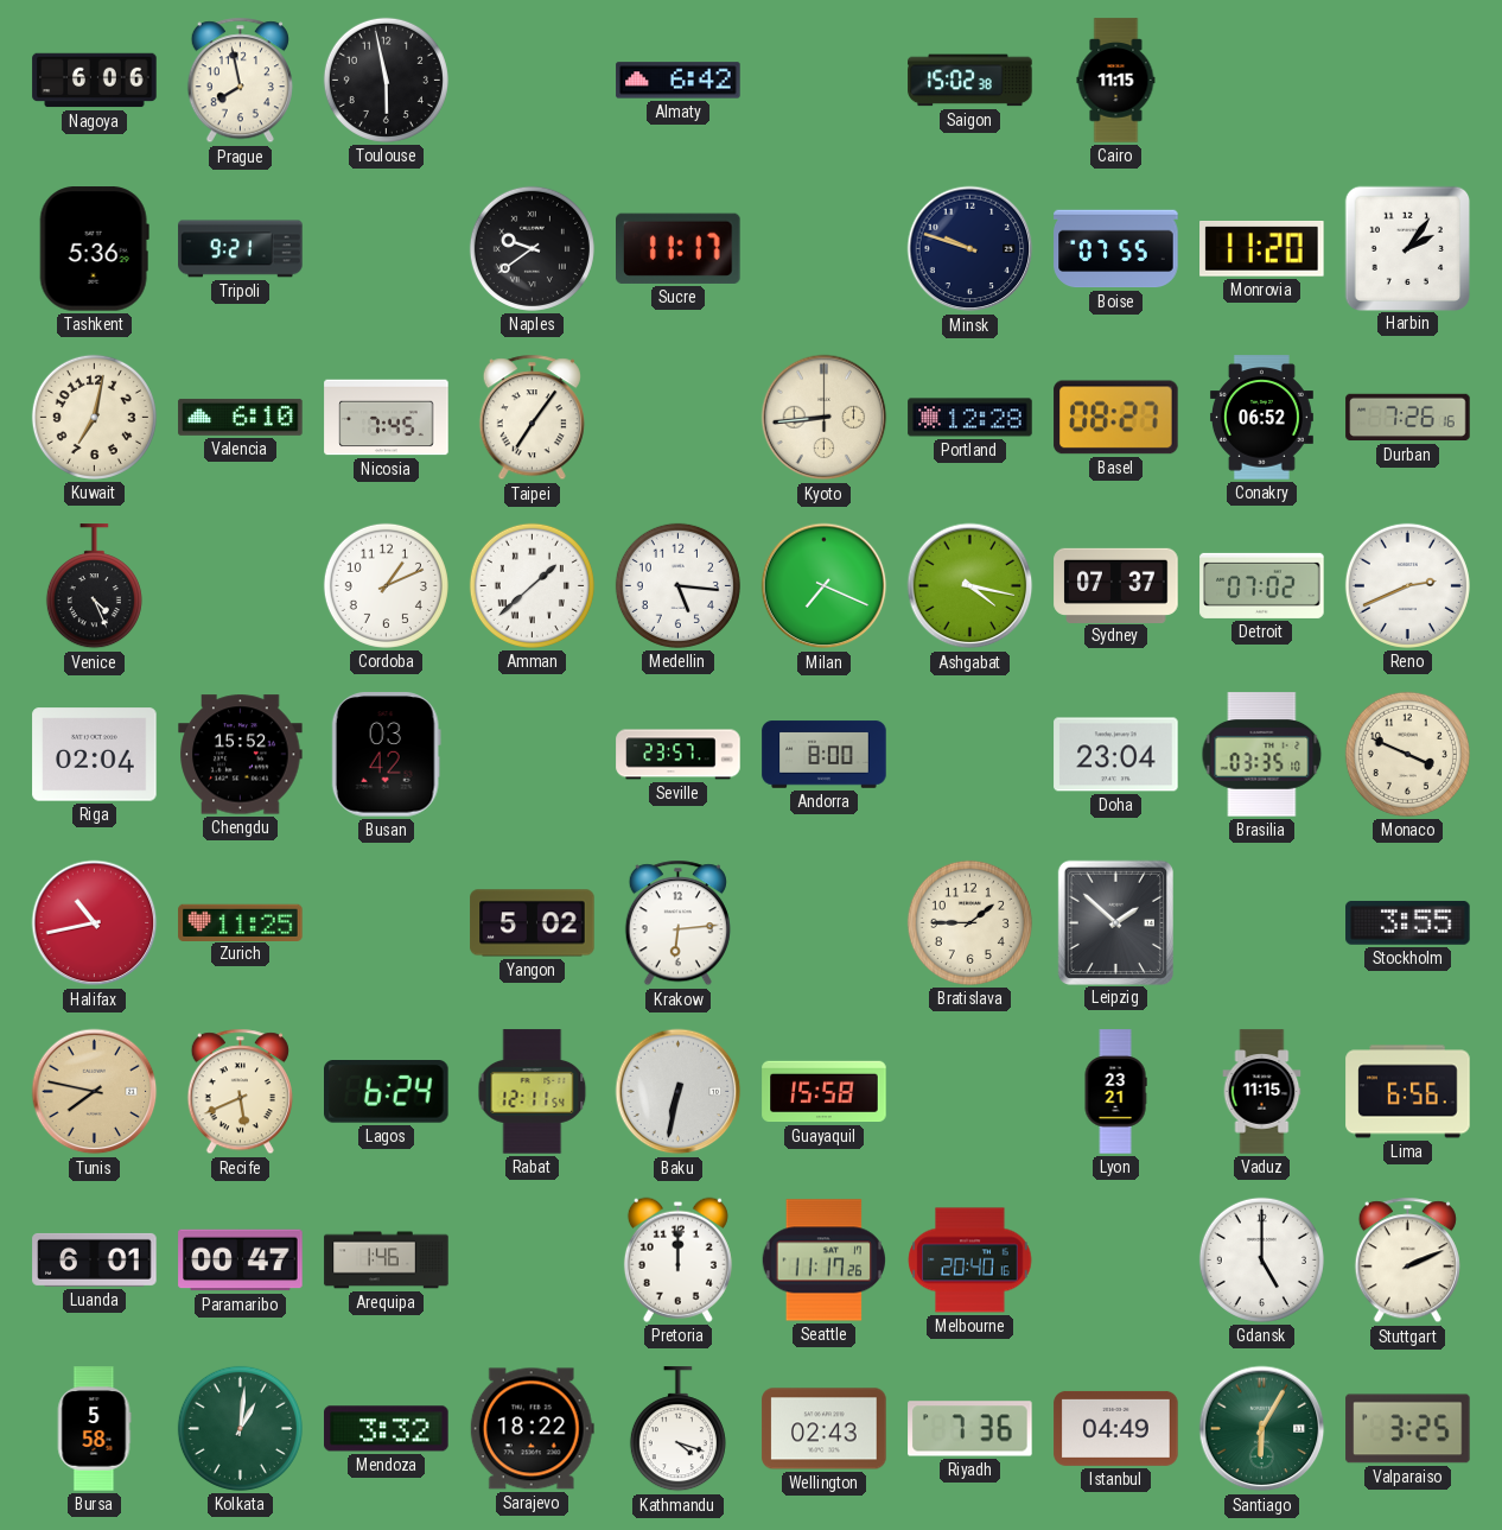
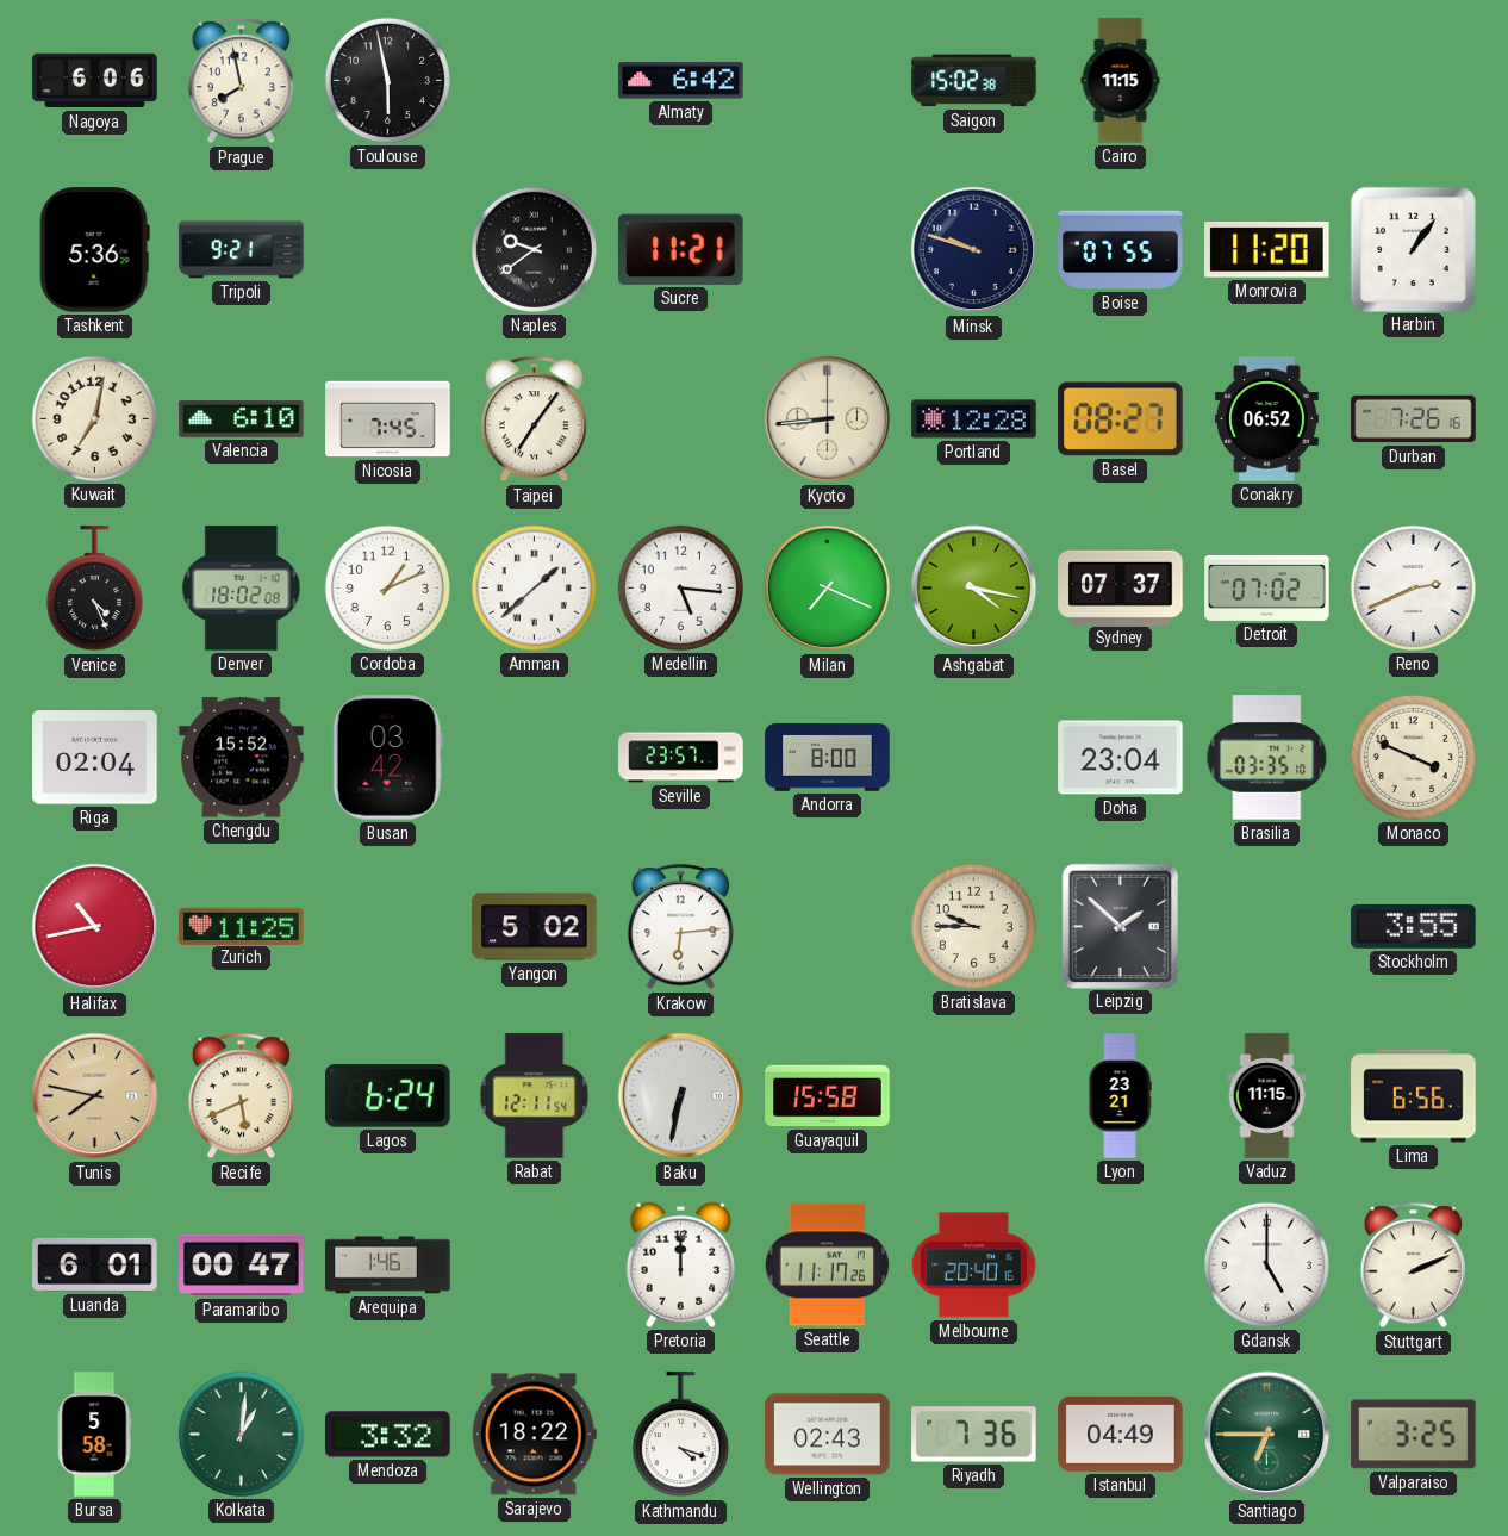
Sucre: 11:17 -> 11:21
Harbin: 2:06 -> 1:06
Denver: none -> 18:02
Bratislava: 1:45 -> 9:45
Santiago: 6:05 -> 6:45
